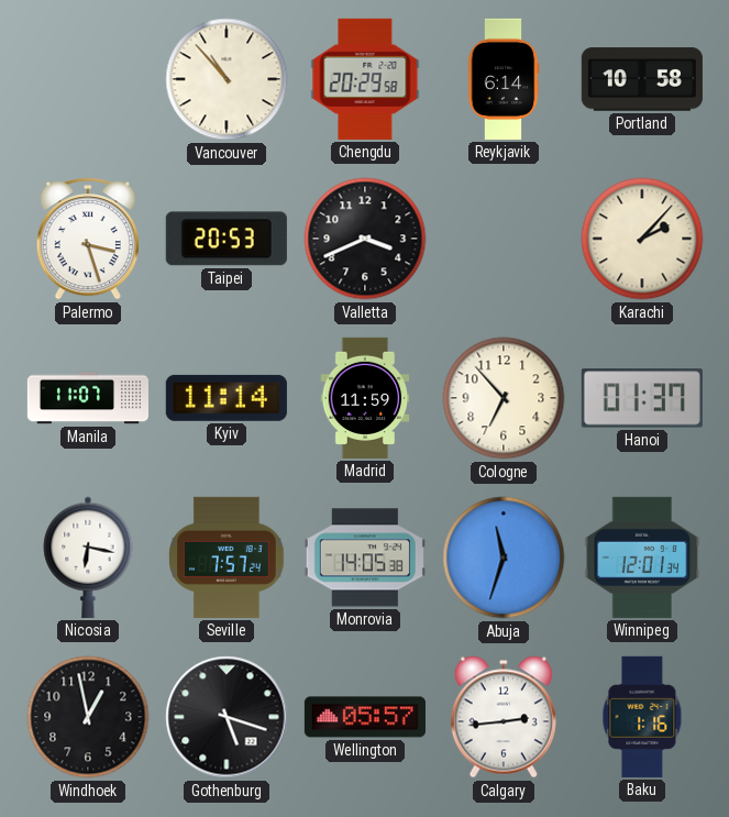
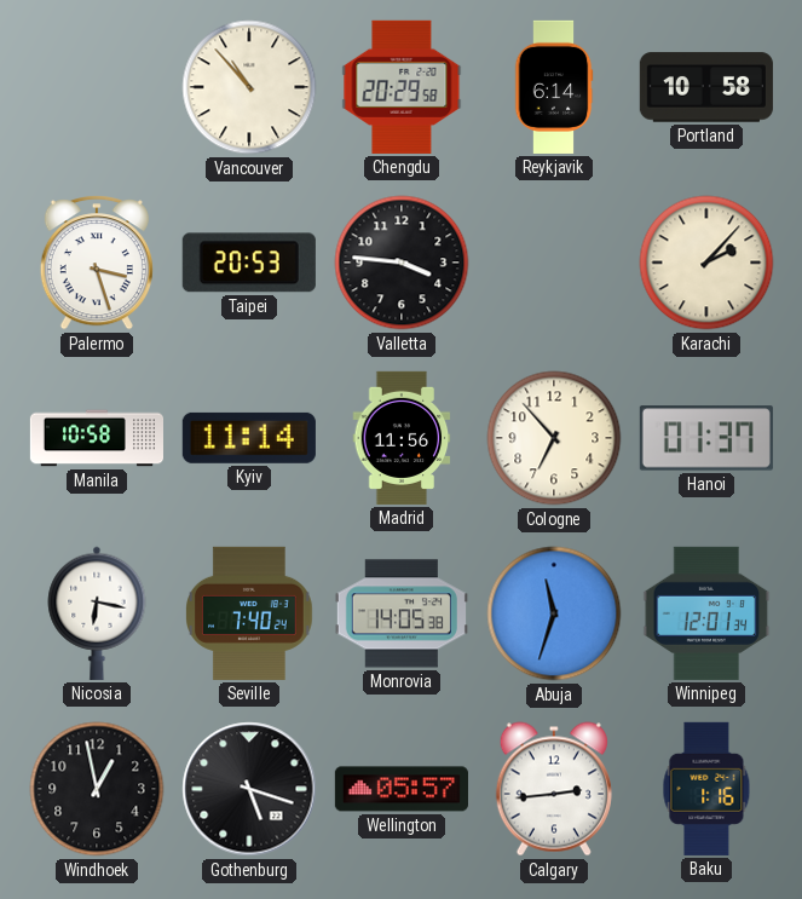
Valletta: 3:41 -> 3:46
Manila: 11:07 -> 10:58
Madrid: 11:59 -> 11:56
Seville: 7:57 -> 7:40
